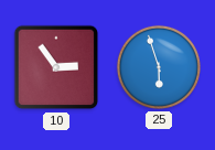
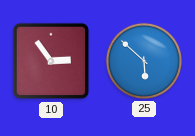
25: 5:57 -> 5:52
